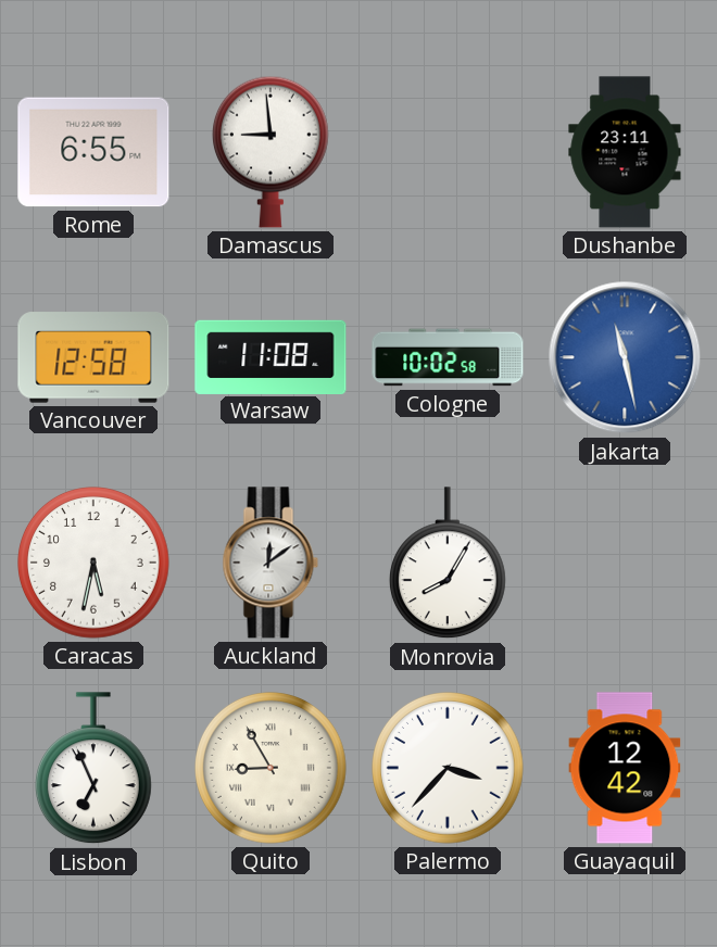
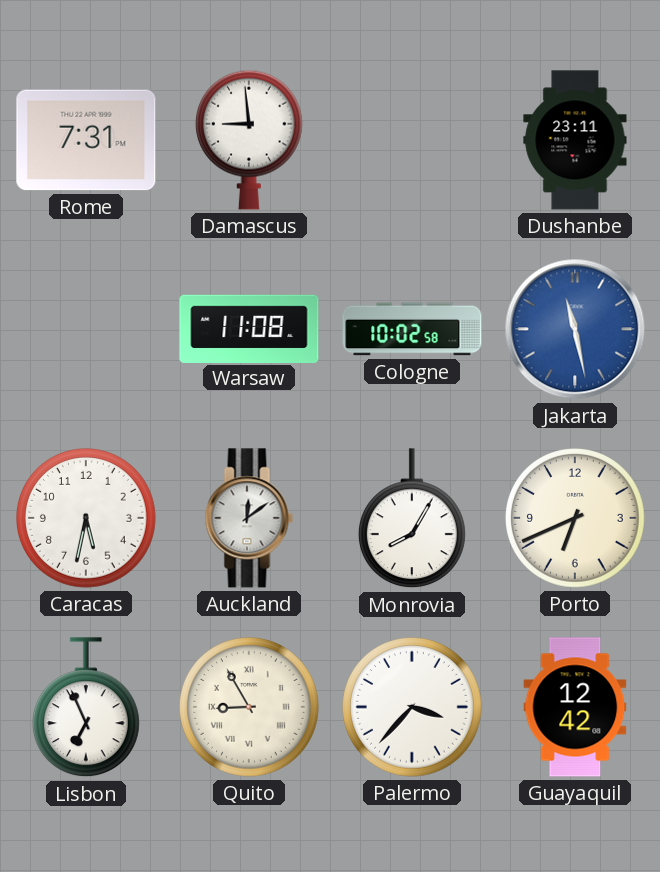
Rome: 6:55 -> 7:31
Vancouver: 12:58 -> none
Porto: none -> 6:41
